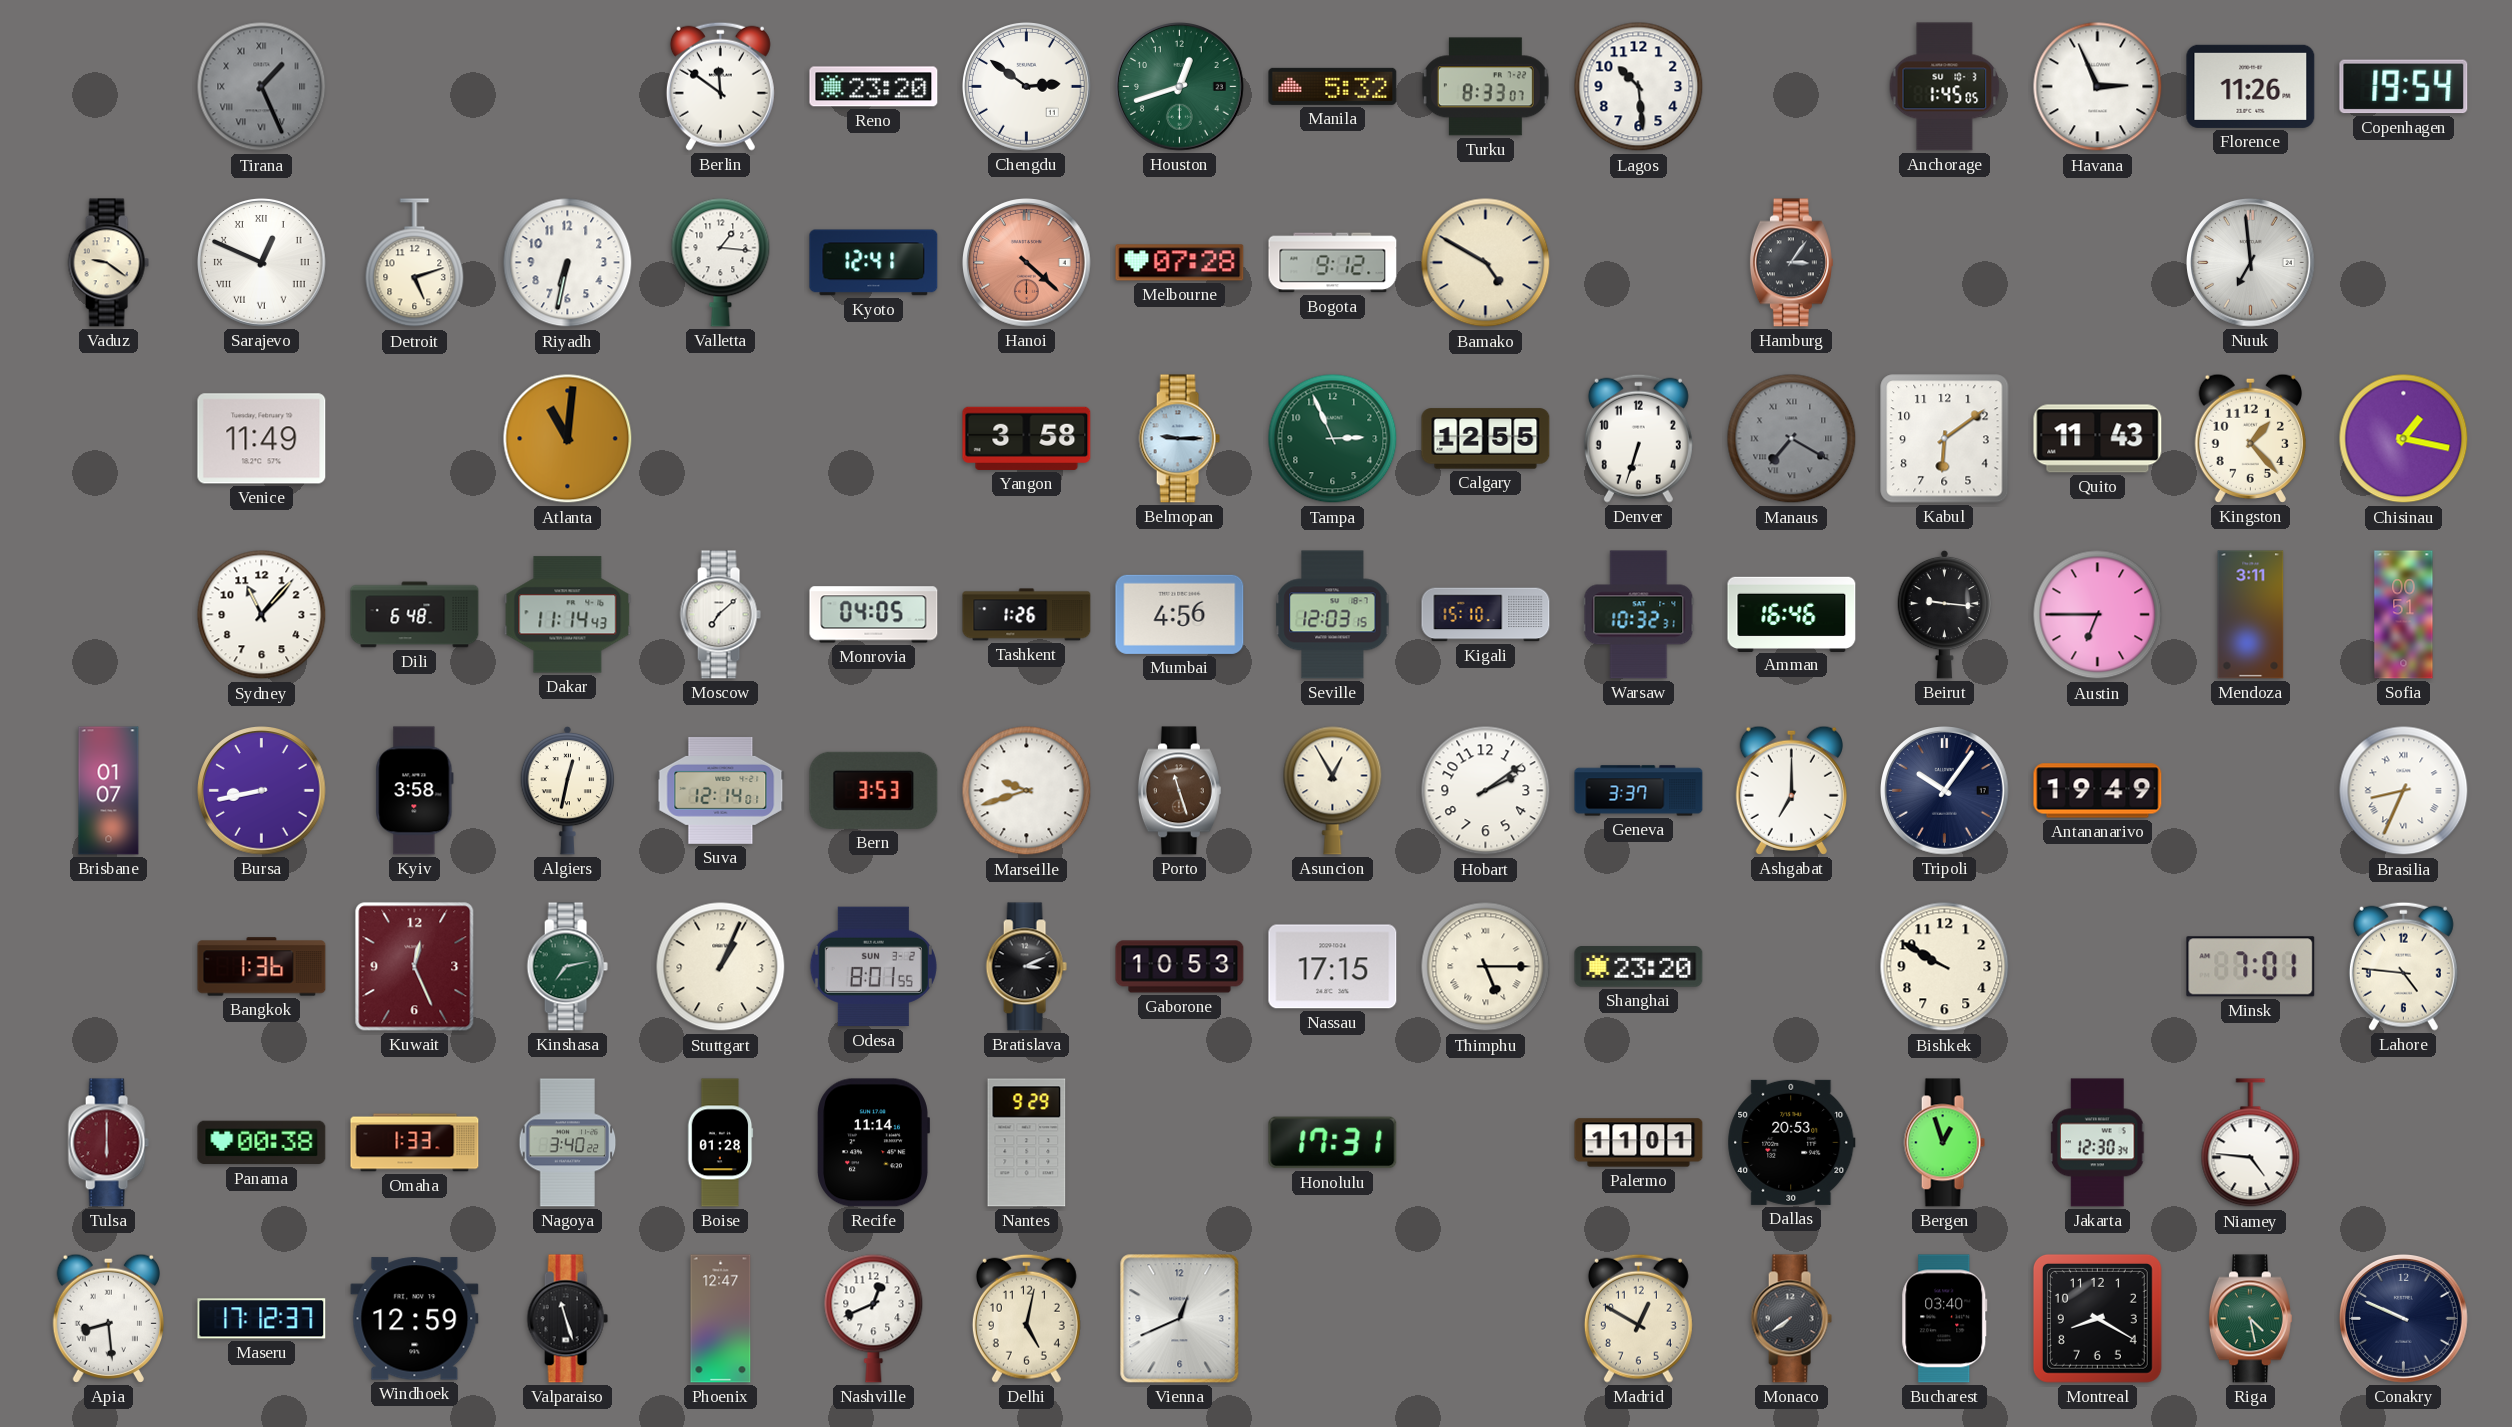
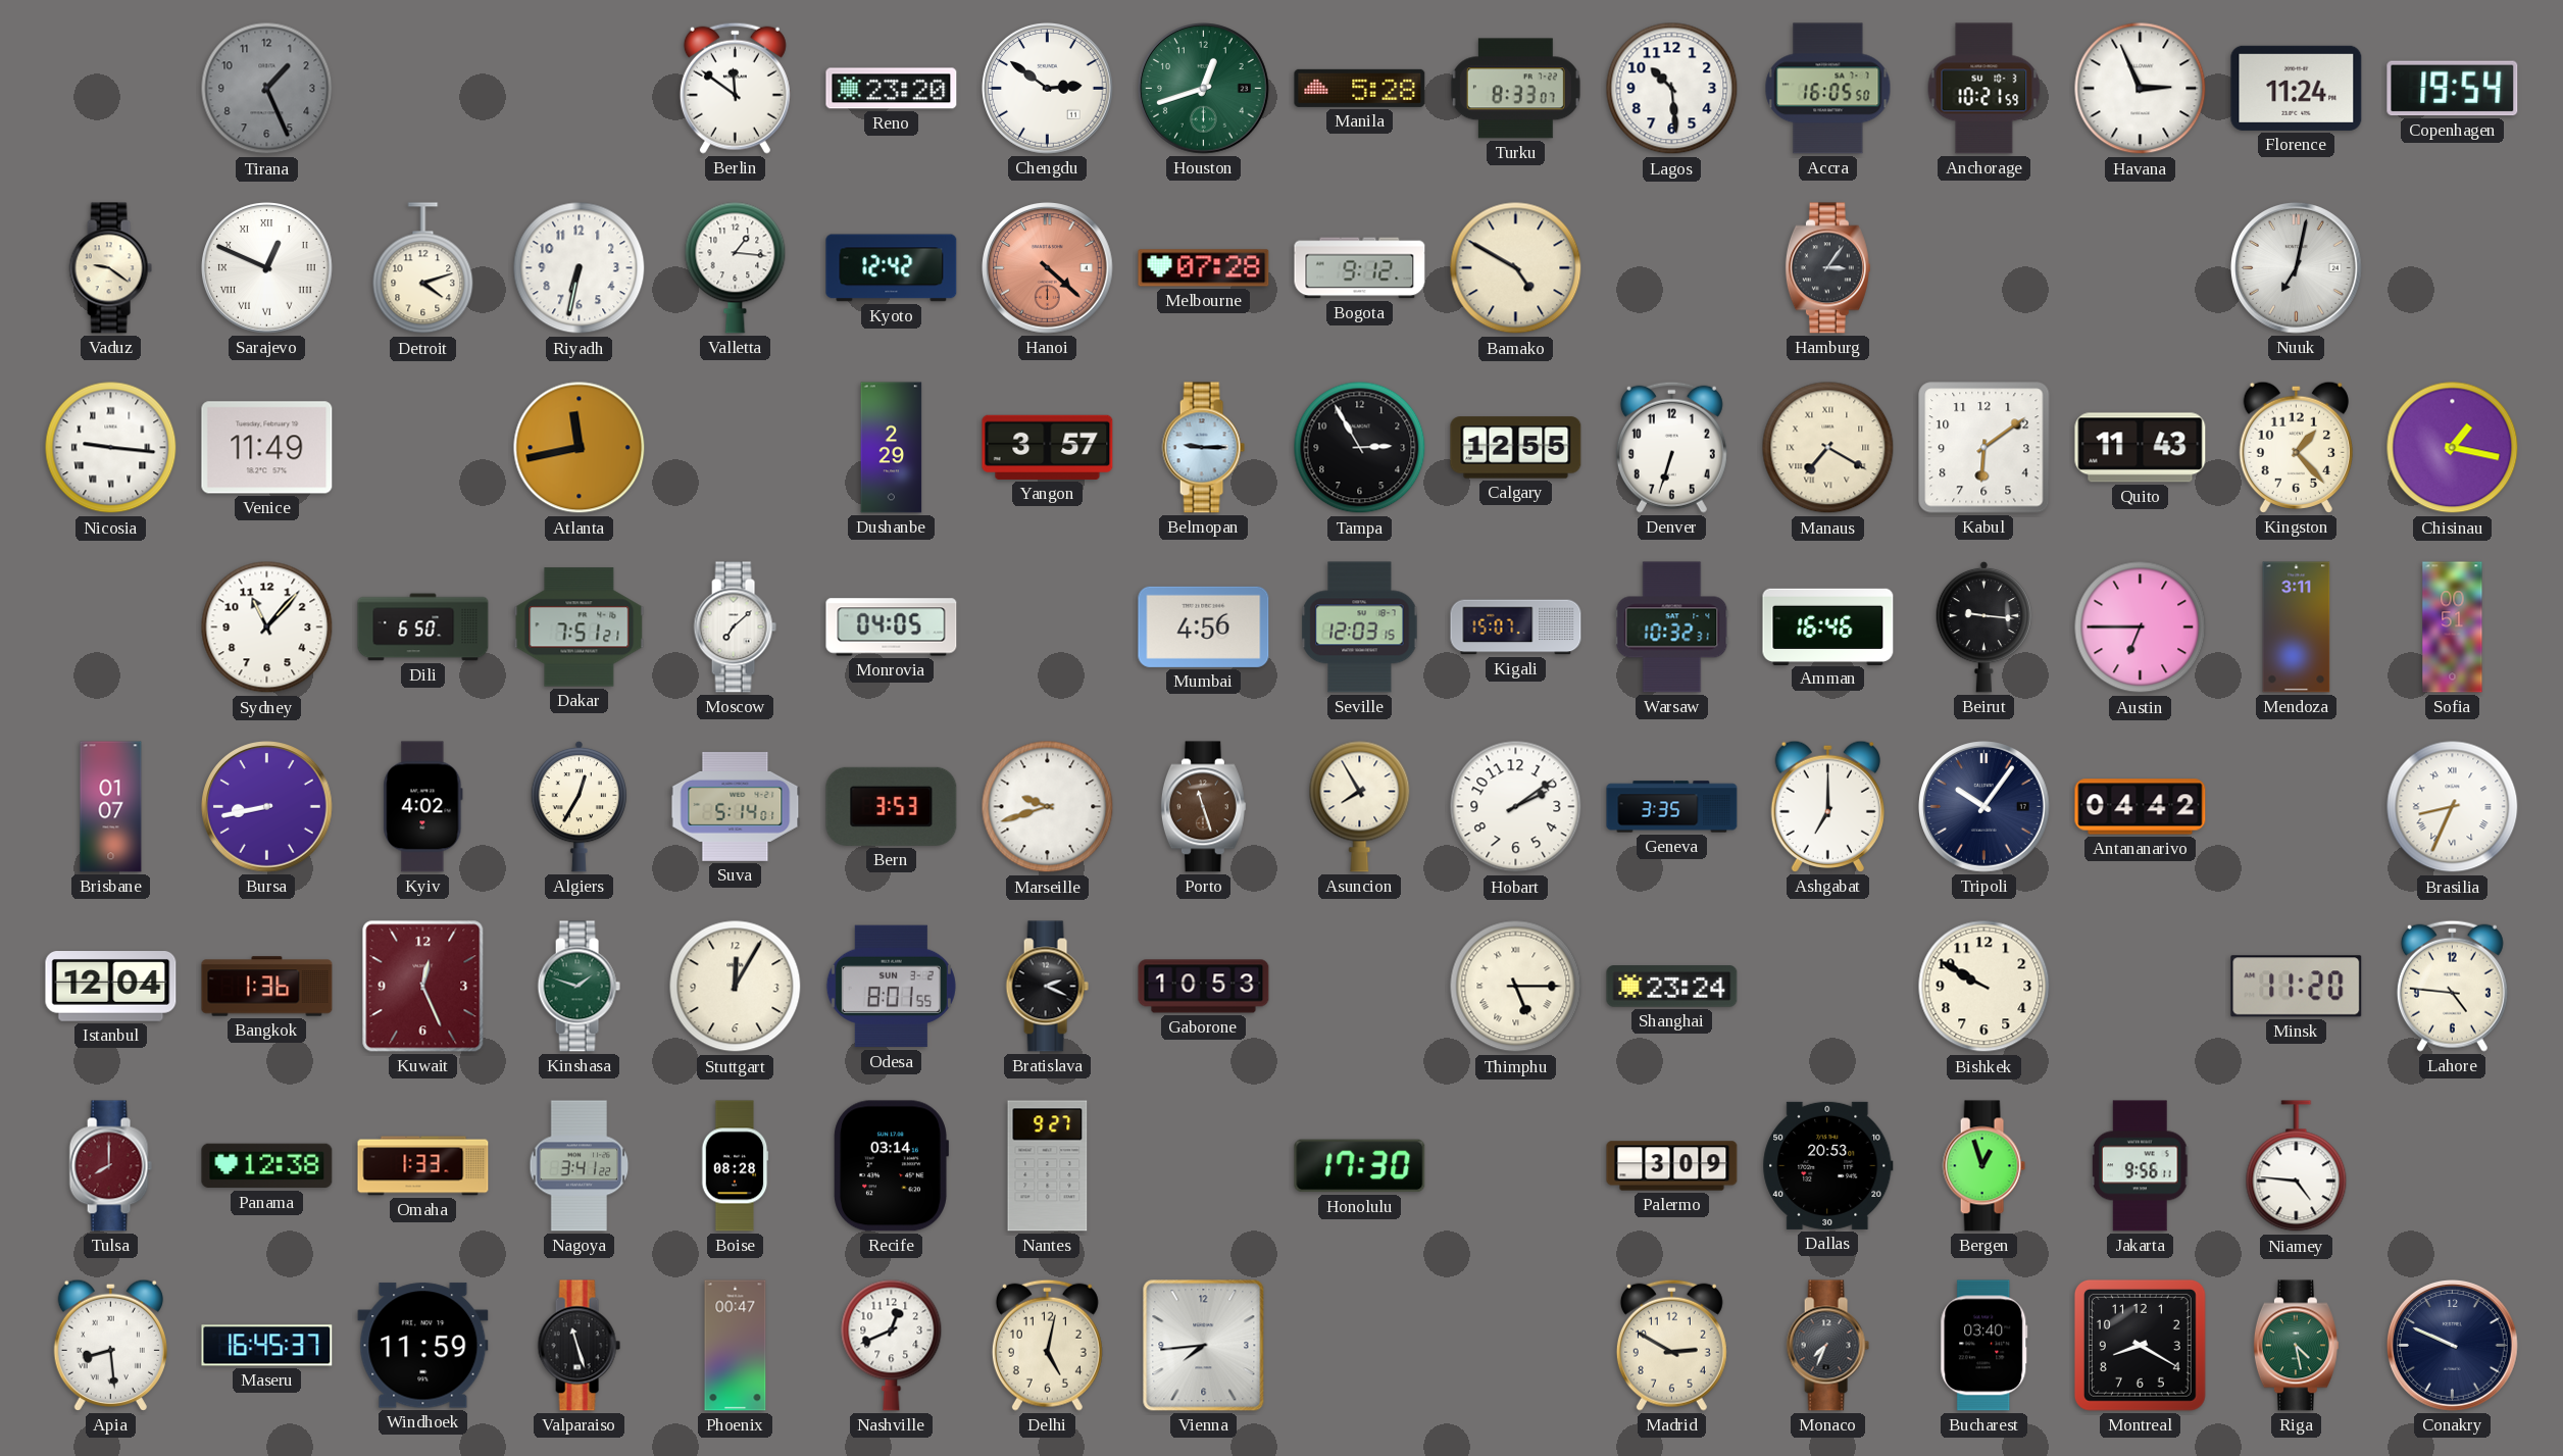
Tirana numerals: Roman -> Arabic
Manila: 5:32 -> 5:28
Accra: none -> 16:05
Anchorage: 1:45 -> 10:21
Florence: 11:26 -> 11:24
Detroit: 5:12 -> 4:12
Kyoto: 12:41 -> 12:42
Nuuk: 6:59 -> 7:02
Nicosia: none -> 9:16
Atlanta: 11:01 -> 11:43
Dushanbe: none -> 2:29
Yangon: 3:58 -> 3:57
Tampa: 2:56 -> 2:55
Tampa dial: green -> black
Manaus dial: grey -> cream
Dili: 6:48 -> 6:50
Dakar: 11:14 -> 7:51
Tashkent: 1:26 -> none
Kigali: 15:10 -> 15:07
Kyiv: 3:58 -> 4:02
Algiers: 12:32 -> 12:35
Suva: 12:14 -> 5:14
Asuncion: 12:55 -> 7:55
Geneva: 3:37 -> 3:35
Antananarivo: 19:49 -> 04:42
Istanbul: none -> 12:04
Kinshasa: 7:13 -> 1:48
Stuttgart: 1:04 -> 12:05
Bratislava: 3:11 -> 2:19
Nassau: 17:15 -> none
Shanghai: 23:20 -> 23:24
Minsk: 7:01 -> 11:20
Tulsa: 6:00 -> 8:00
Panama: 00:38 -> 12:38
Nagoya: 3:40 -> 3:41
Boise: 01:28 -> 08:28
Recife: 11:14 -> 03:14
Nantes: 9:29 -> 9:27
Honolulu: 17:31 -> 17:30
Palermo: 11:01 -> 3:09
Jakarta: 12:30 -> 9:56
Maseru: 17:12 -> 16:45
Windhoek: 12:59 -> 11:59
Phoenix: 12:47 -> 00:47
Vienna: 12:41 -> 7:44
Madrid: 12:50 -> 2:50
Monaco: 7:39 -> 7:34
